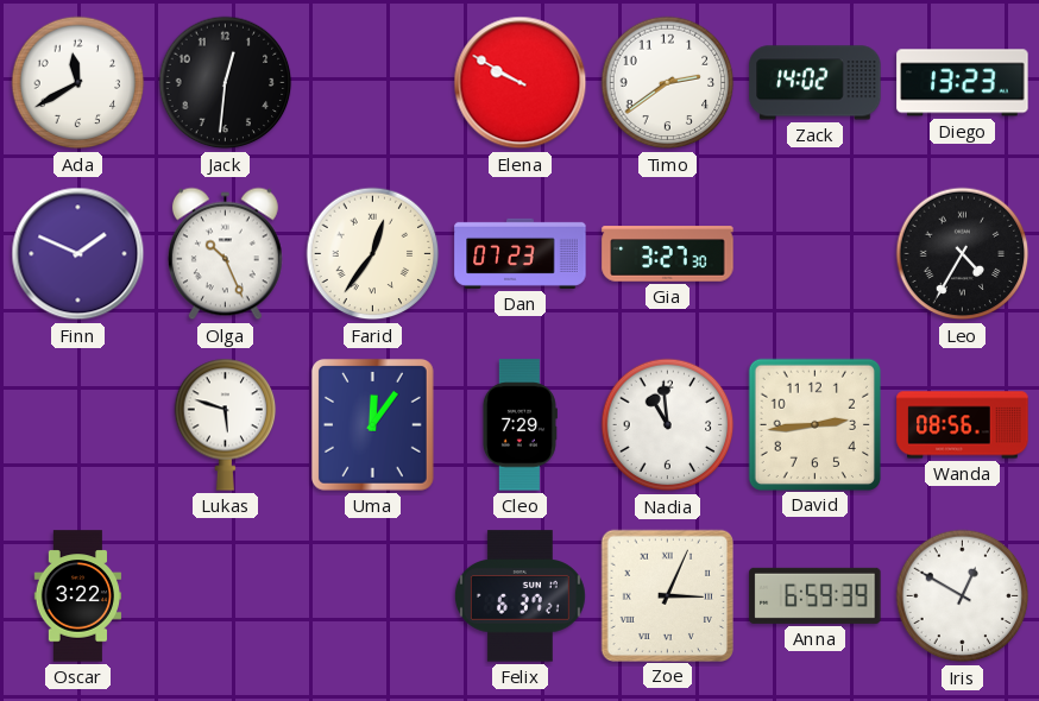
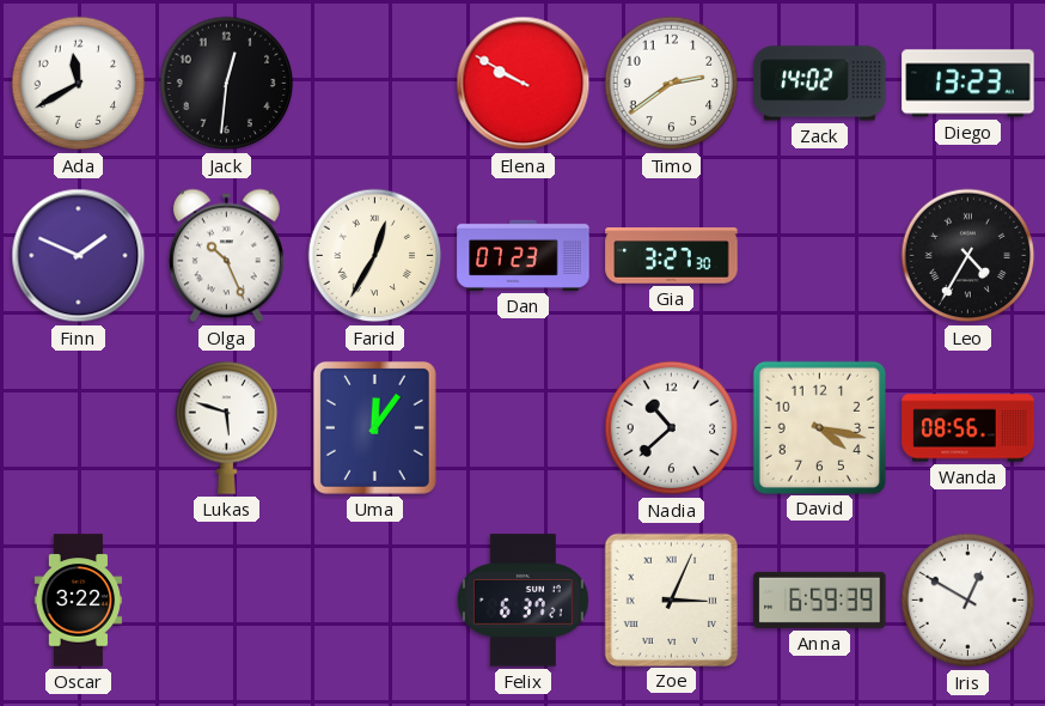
Farid: 12:36 -> 12:35
Cleo: 7:29 -> none
Nadia: 10:59 -> 10:38
David: 2:44 -> 4:17
